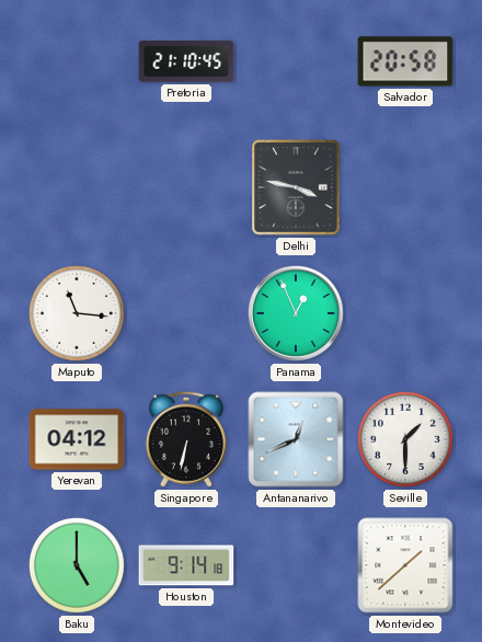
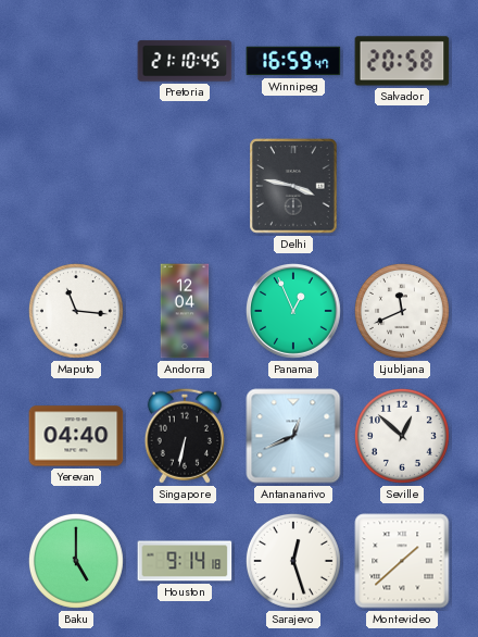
Winnipeg: none -> 16:59
Andorra: none -> 12:04
Ljubljana: none -> 11:41
Yerevan: 04:12 -> 04:40
Seville: 1:30 -> 12:52
Sarajevo: none -> 12:27
